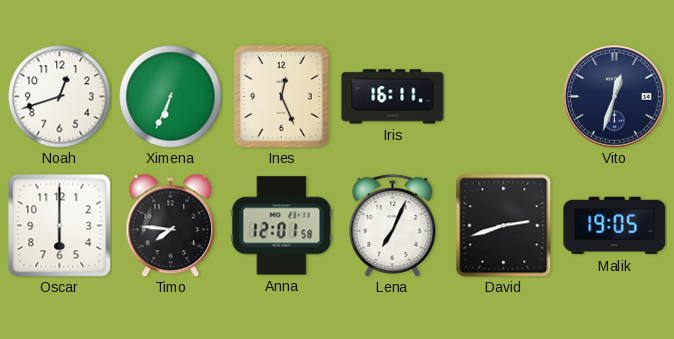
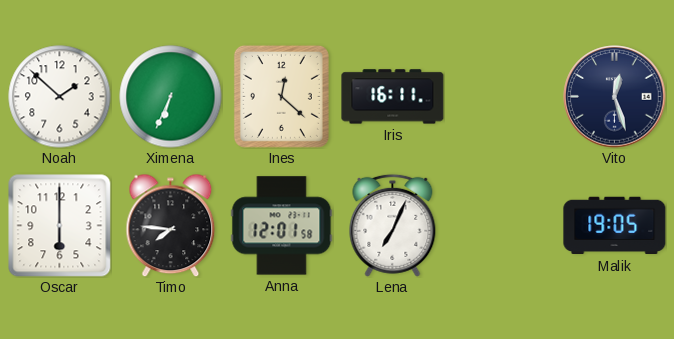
Noah: 12:42 -> 1:52
Ines: 12:26 -> 12:22
Vito: 12:33 -> 12:27
David: 2:42 -> none
